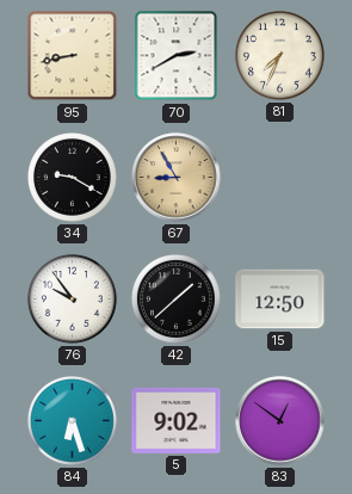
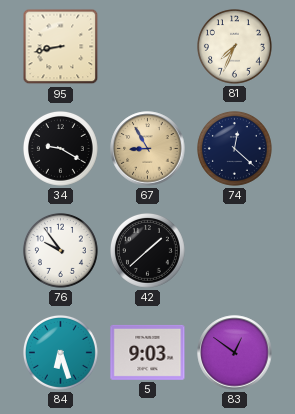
70: 2:40 -> none
74: none -> 12:22
15: 12:50 -> none
5: 9:02 -> 9:03
